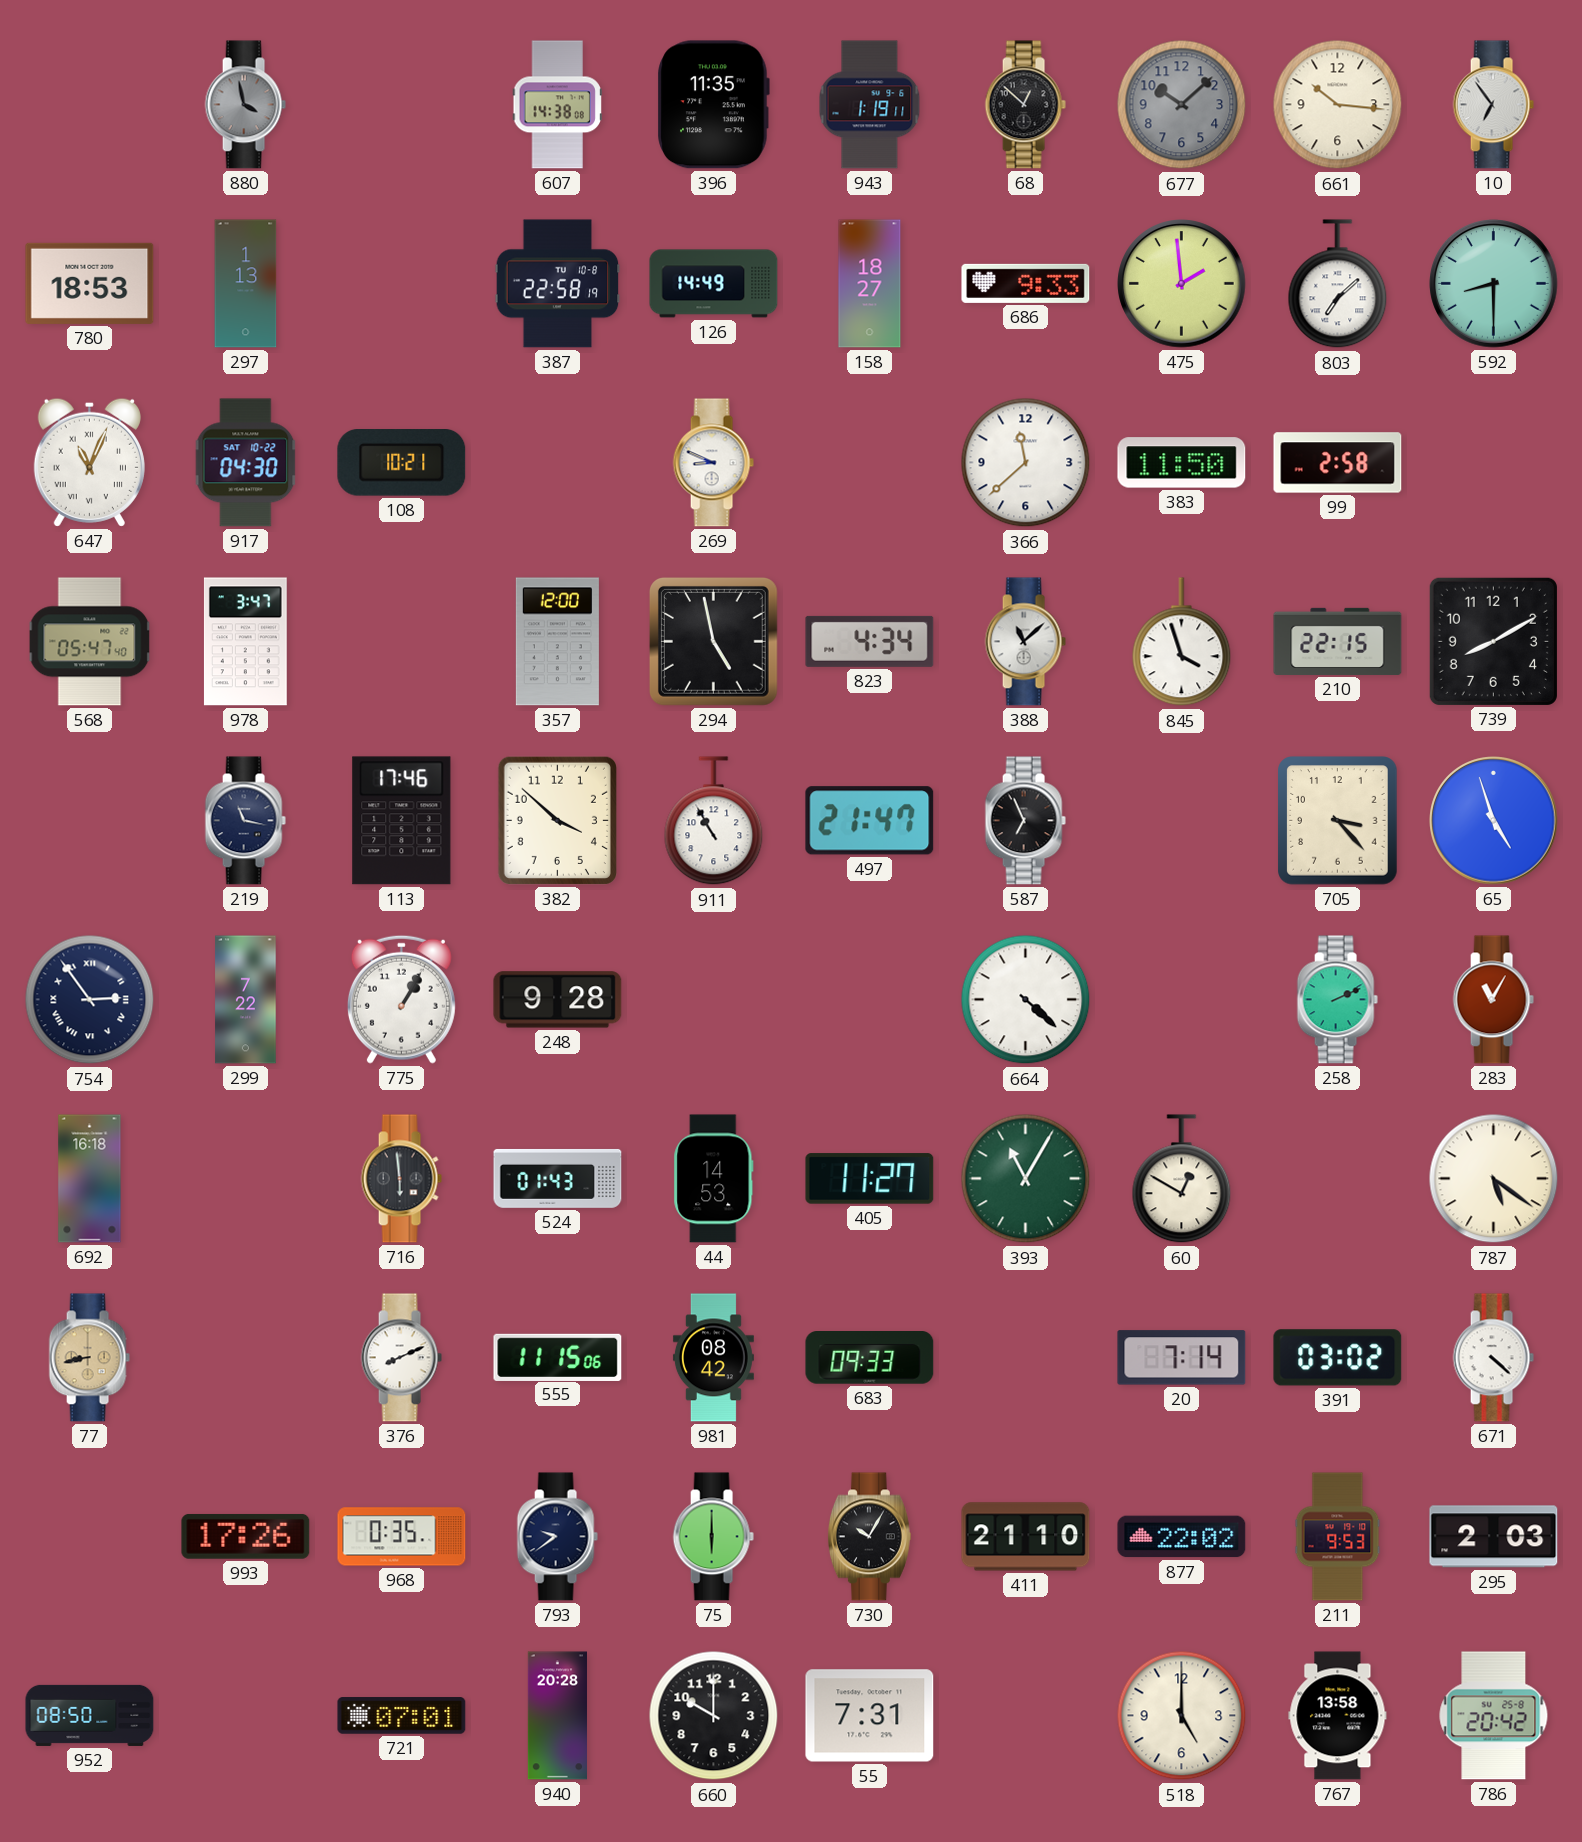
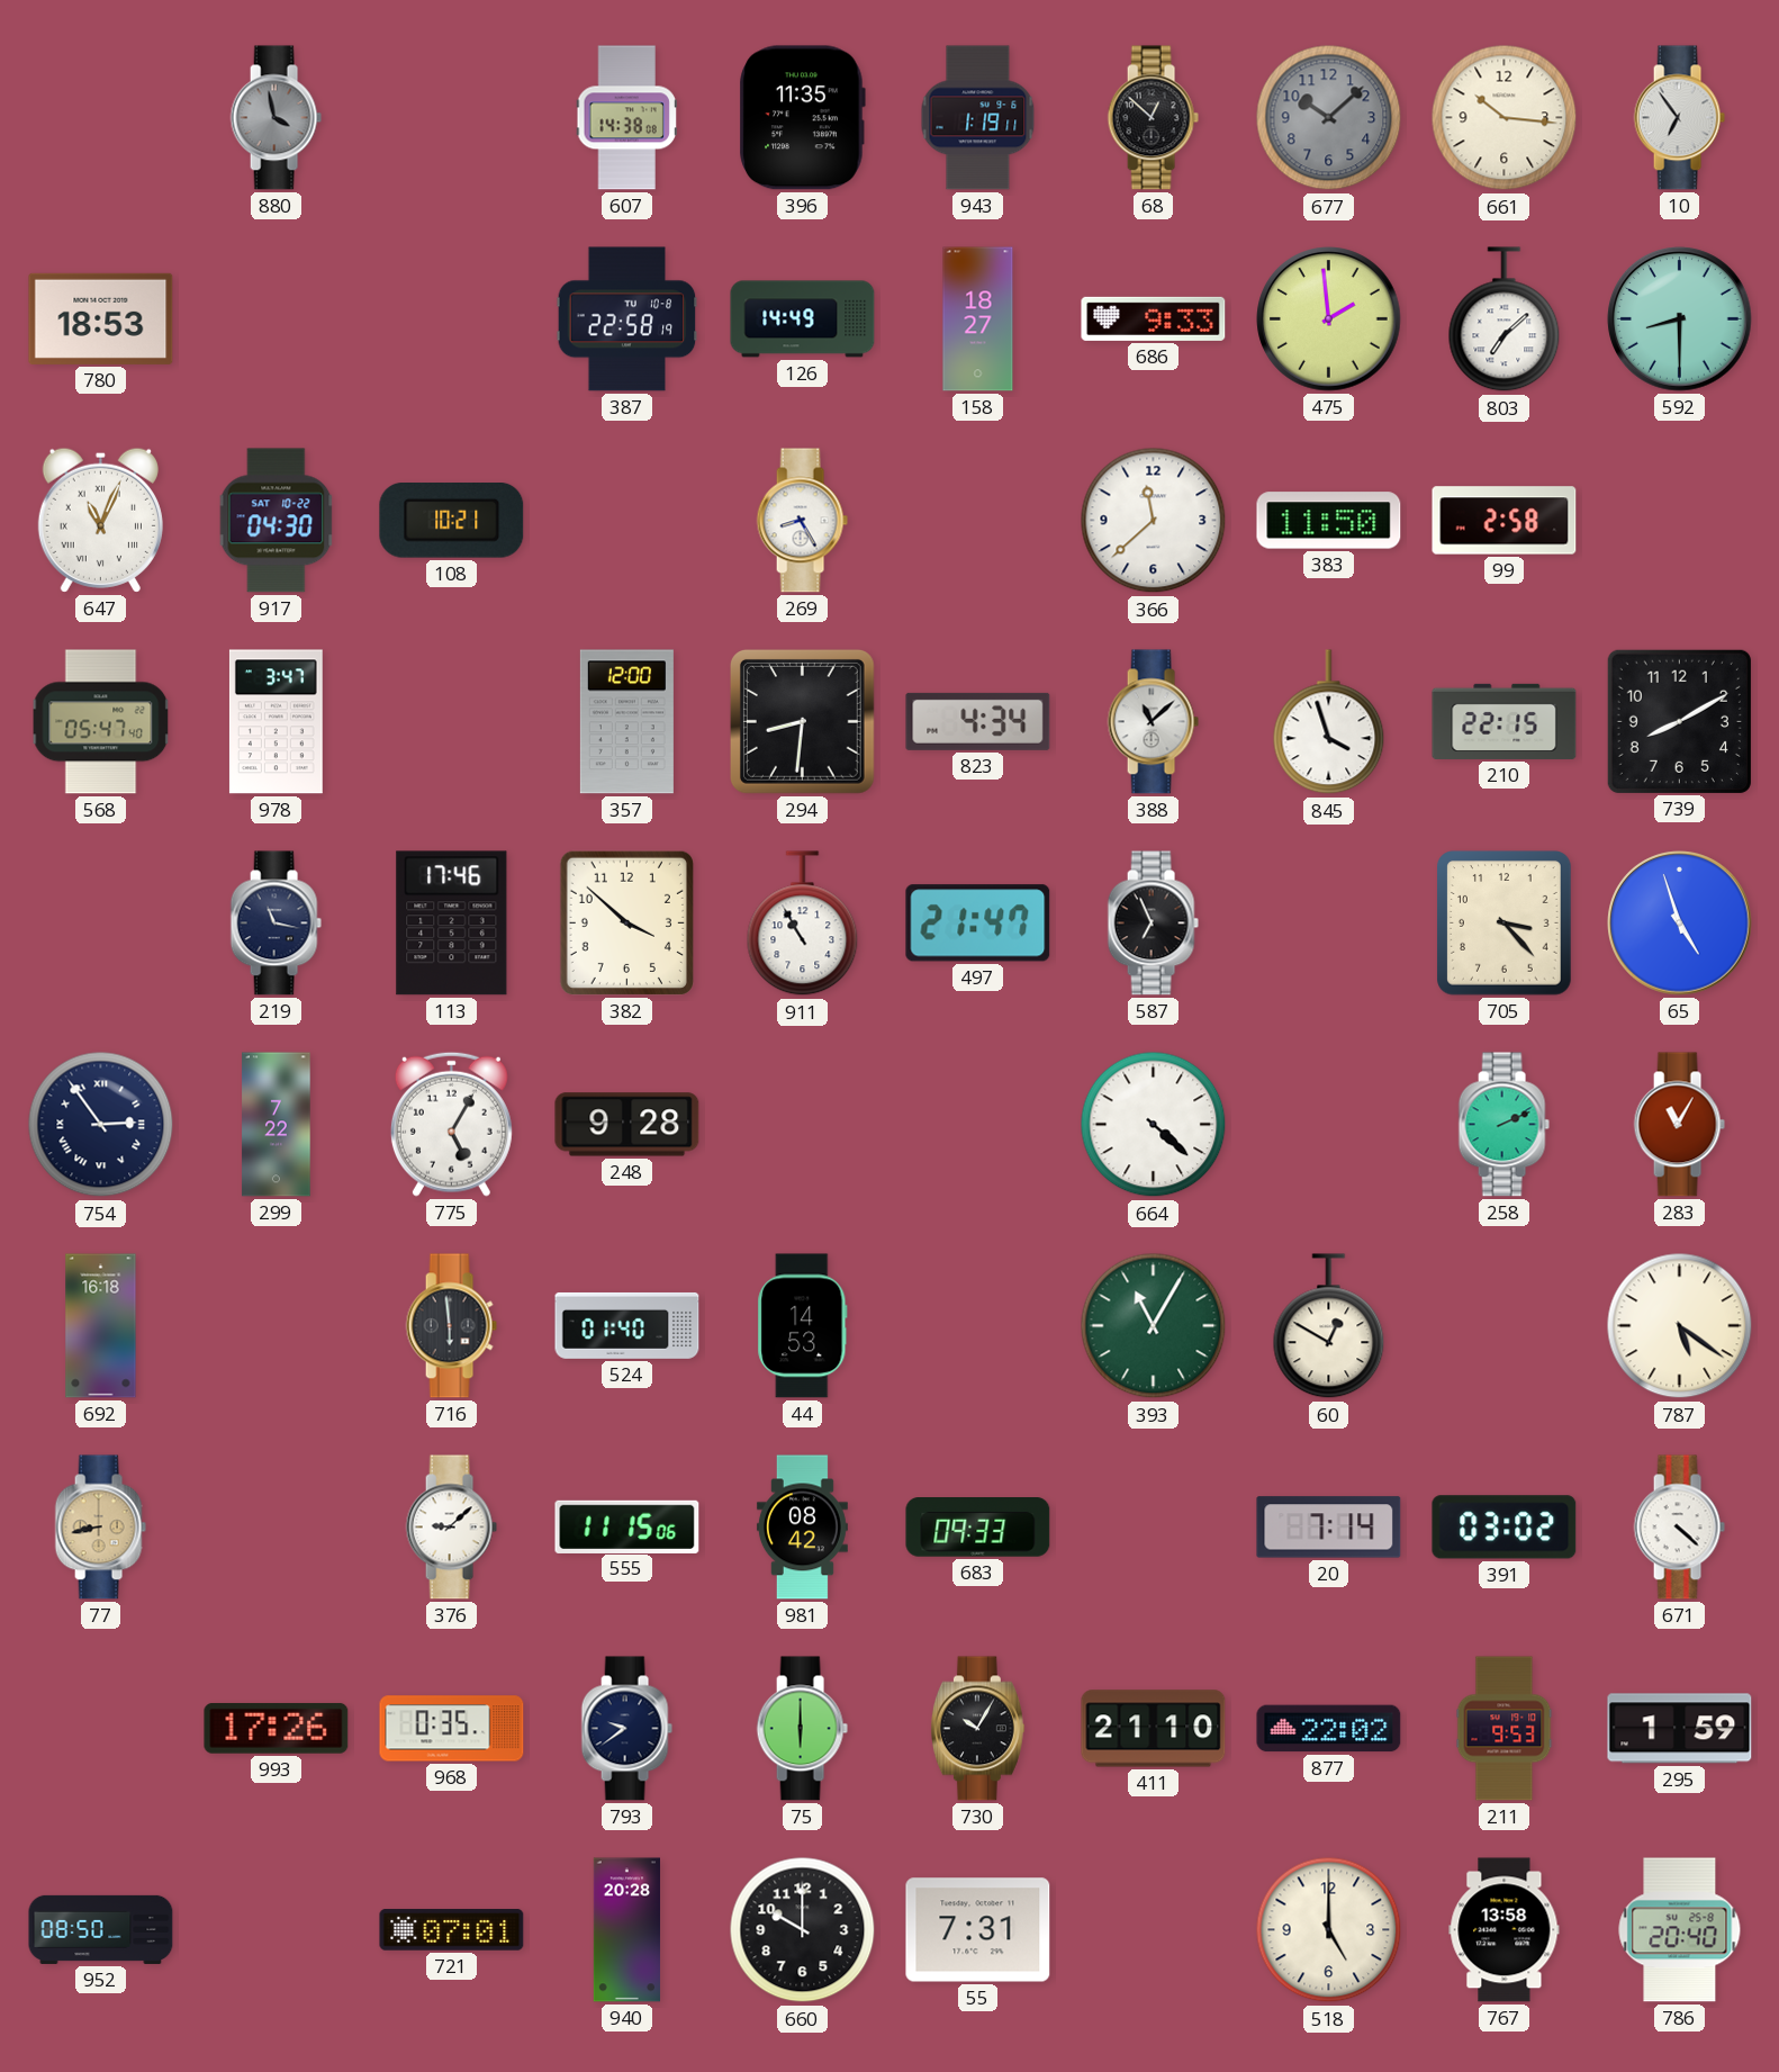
297: 1:13 -> none
269: 8:49 -> 8:25
294: 4:58 -> 8:31
775: 1:05 -> 5:05
524: 01:43 -> 01:40
405: 11:27 -> none
376: 8:11 -> 9:08
295: 2:03 -> 1:59
786: 20:42 -> 20:40
